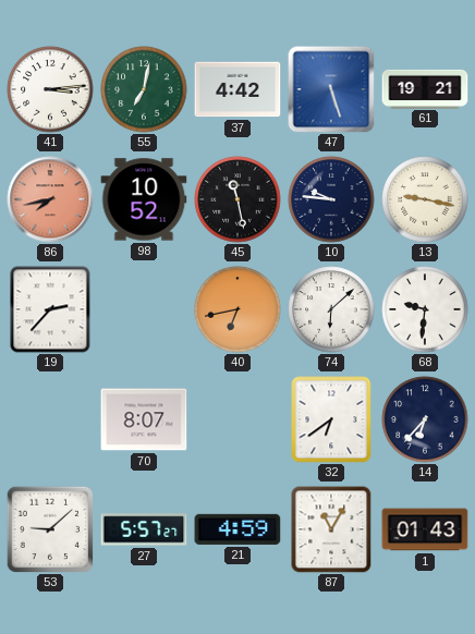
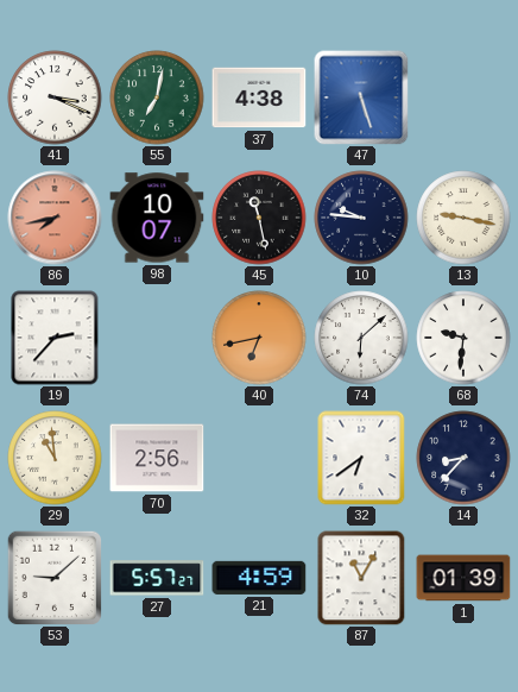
41: 3:14 -> 3:19
37: 4:42 -> 4:38
61: 19:21 -> none
98: 10:52 -> 10:07
29: none -> 10:59
70: 8:07 -> 2:56
14: 6:37 -> 8:37
1: 01:43 -> 01:39
